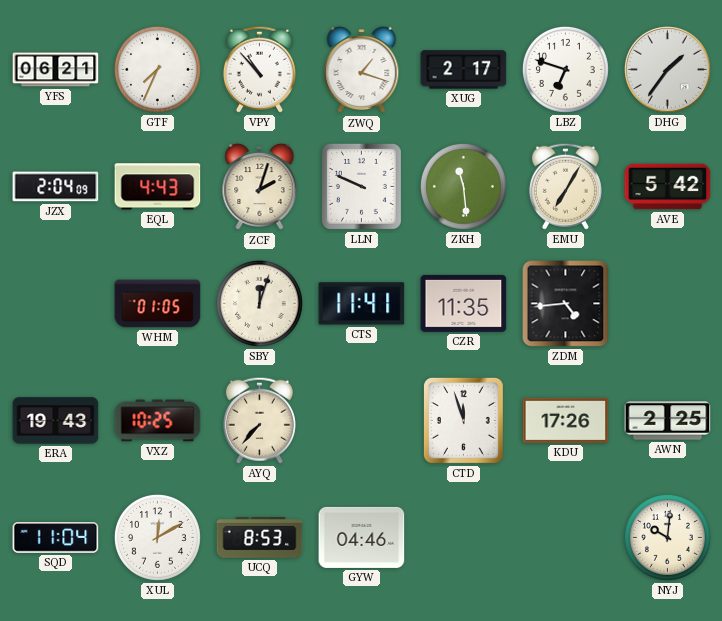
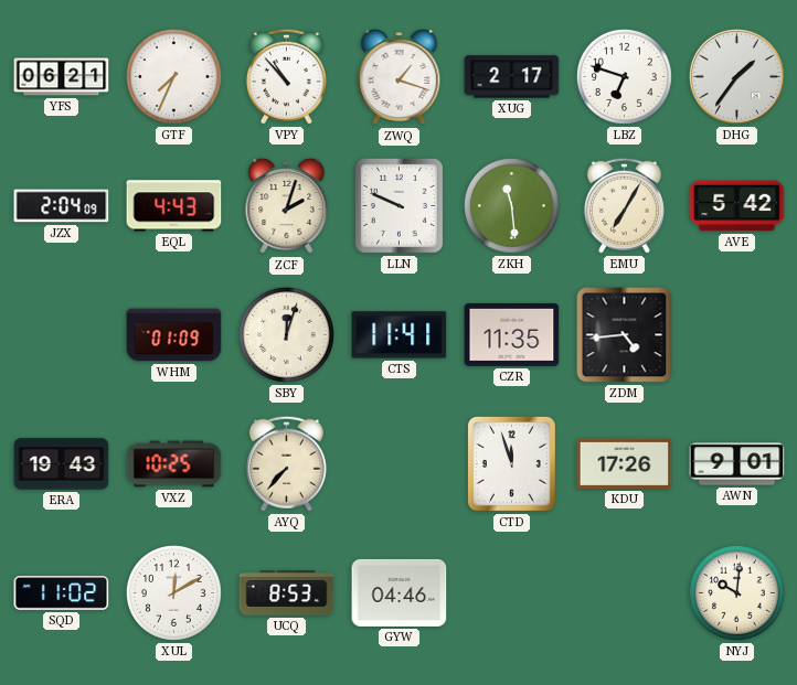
WHM: 01:05 -> 01:09
AWN: 2:25 -> 9:01
SQD: 11:04 -> 11:02
